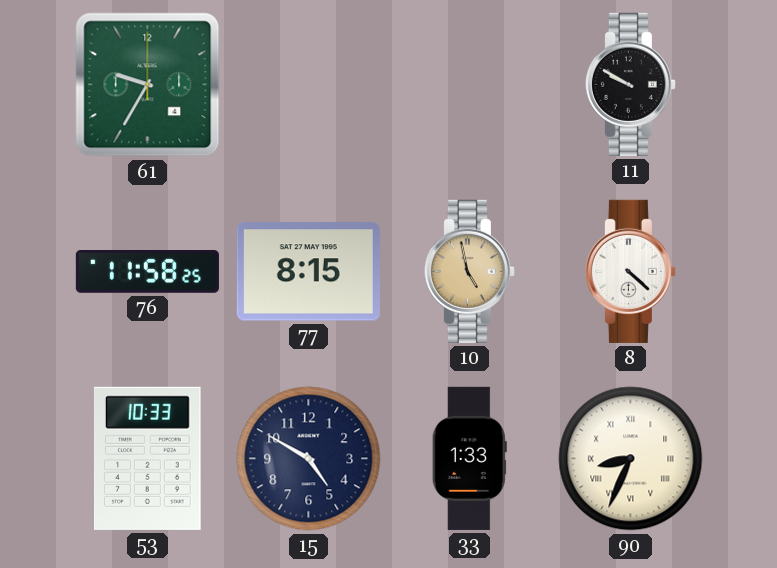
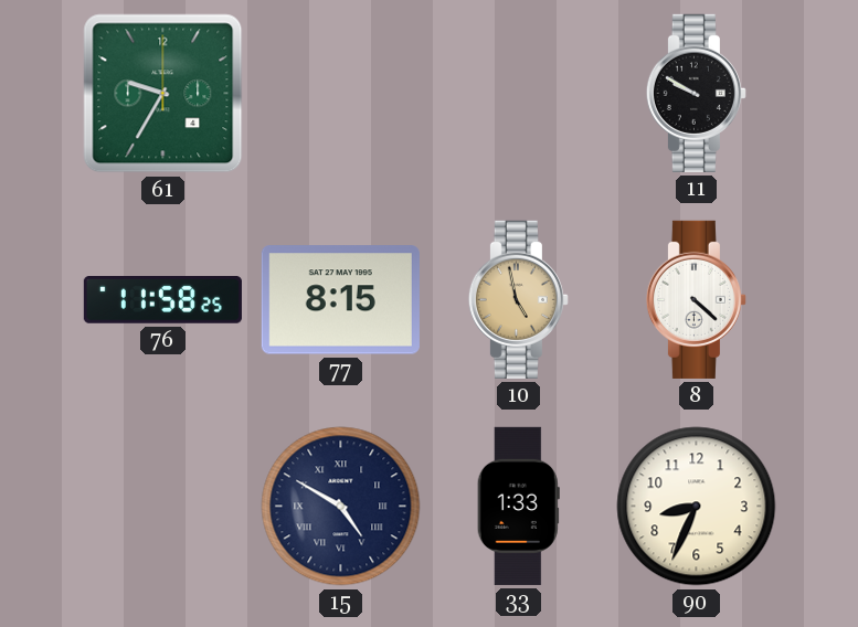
53: 10:33 -> none
15 numerals: Arabic -> Roman
90 numerals: Roman -> Arabic
